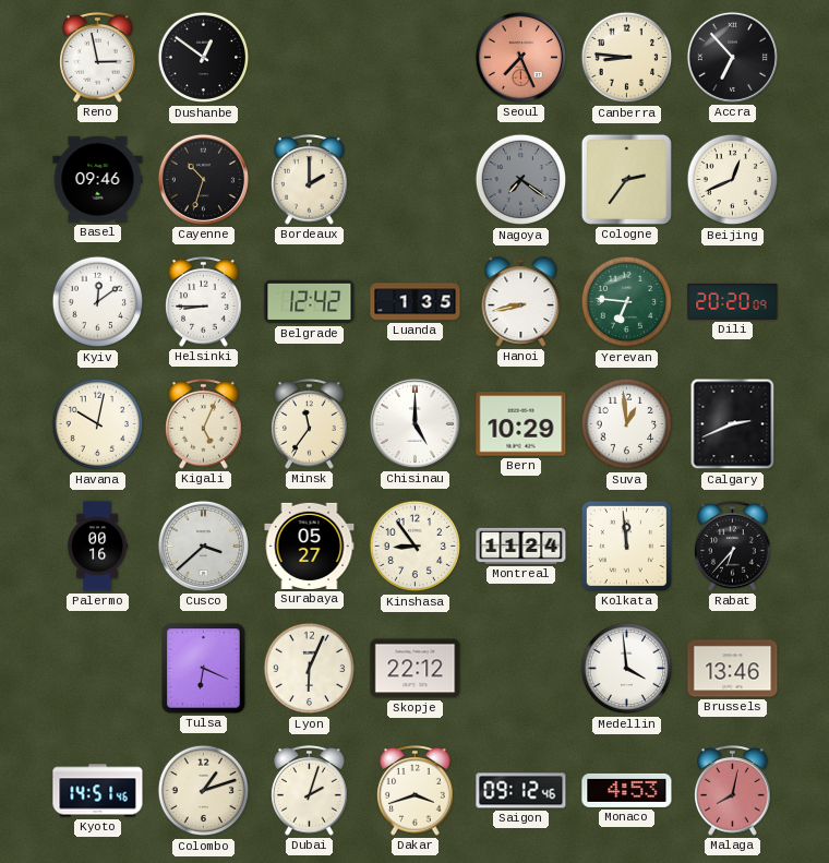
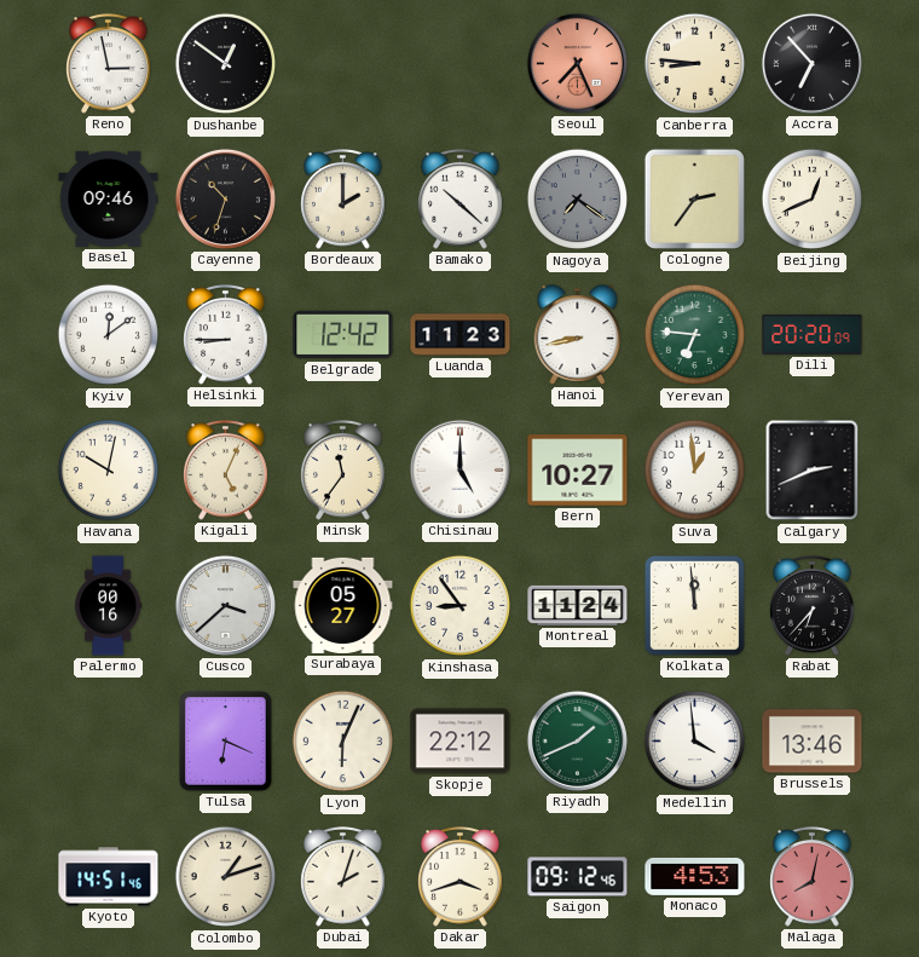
Bamako: none -> 10:22
Luanda: 1:35 -> 11:23
Bern: 10:29 -> 10:27
Riyadh: none -> 1:41
